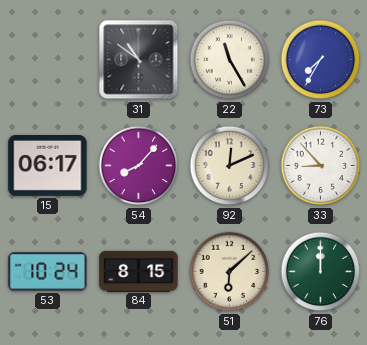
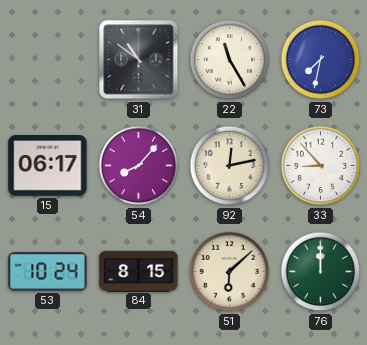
73: 7:35 -> 7:32
92: 12:11 -> 12:13
